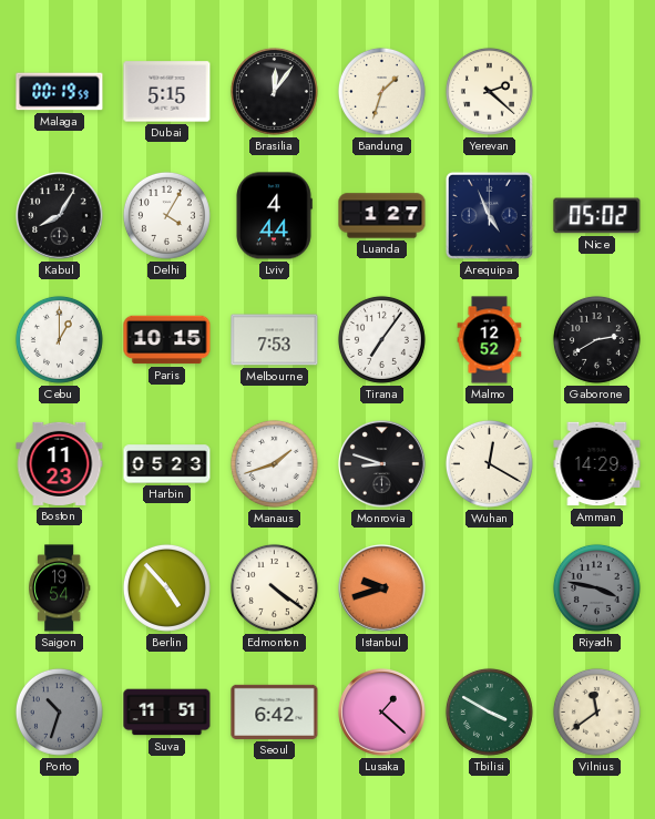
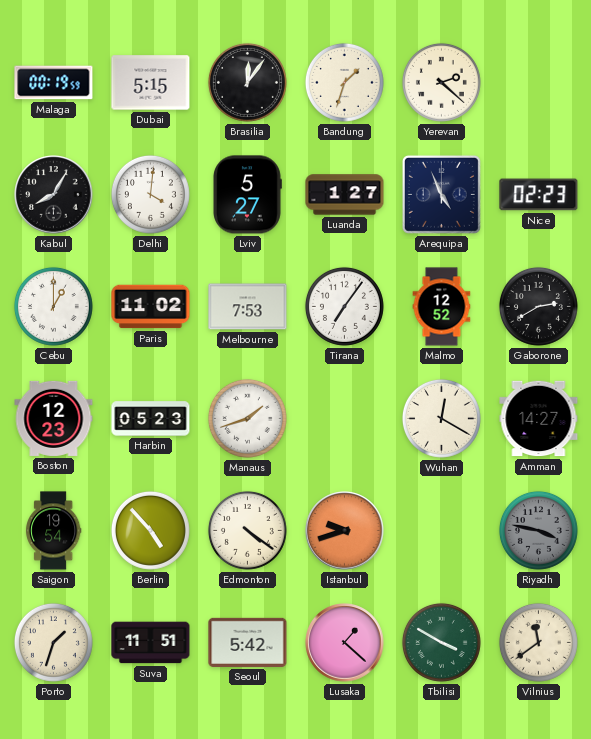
Delhi: 4:05 -> 4:01
Lviv: 4:44 -> 5:27
Nice: 05:02 -> 02:23
Paris: 10:15 -> 11:02
Boston: 11:23 -> 12:23
Monrovia: 8:48 -> none
Amman: 14:29 -> 14:27
Porto: 10:33 -> 1:33
Porto dial: grey -> cream
Seoul: 6:42 -> 5:42
